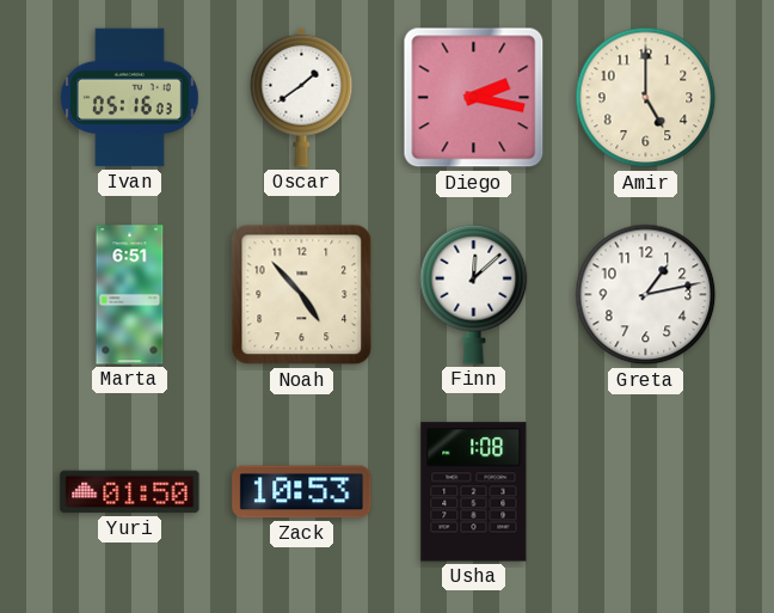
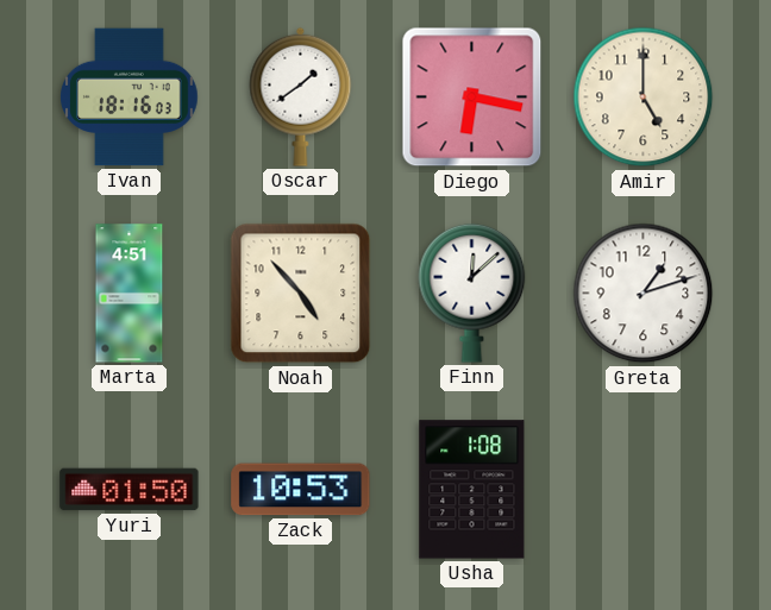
Ivan: 05:16 -> 18:16
Diego: 2:17 -> 6:17
Marta: 6:51 -> 4:51
Greta: 1:13 -> 1:12
